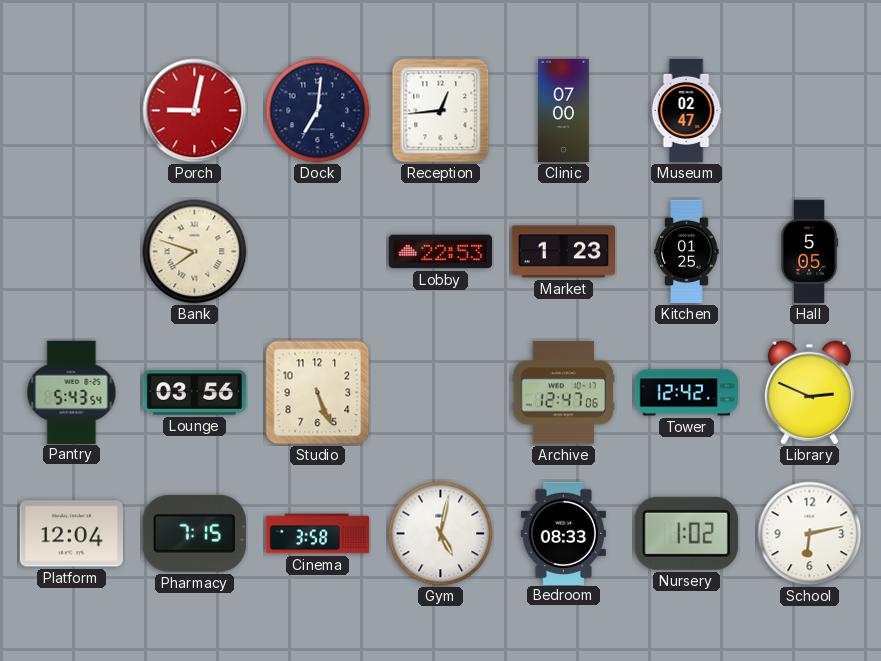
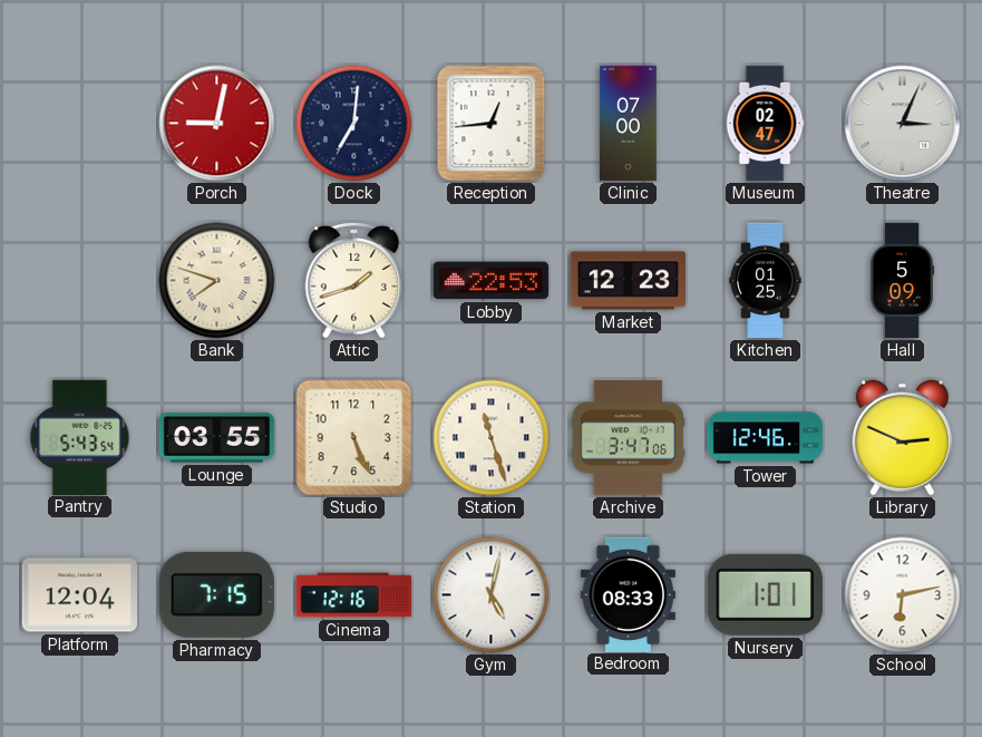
Theatre: none -> 3:04
Attic: none -> 1:42
Market: 1:23 -> 12:23
Hall: 5:05 -> 5:09
Lounge: 03:56 -> 03:55
Station: none -> 11:27
Archive: 12:47 -> 3:47
Tower: 12:42 -> 12:46
Cinema: 3:58 -> 12:16
Nursery: 1:02 -> 1:01
